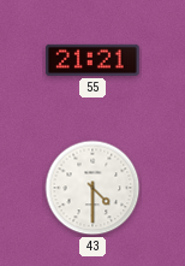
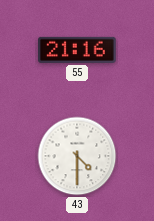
55: 21:21 -> 21:16
